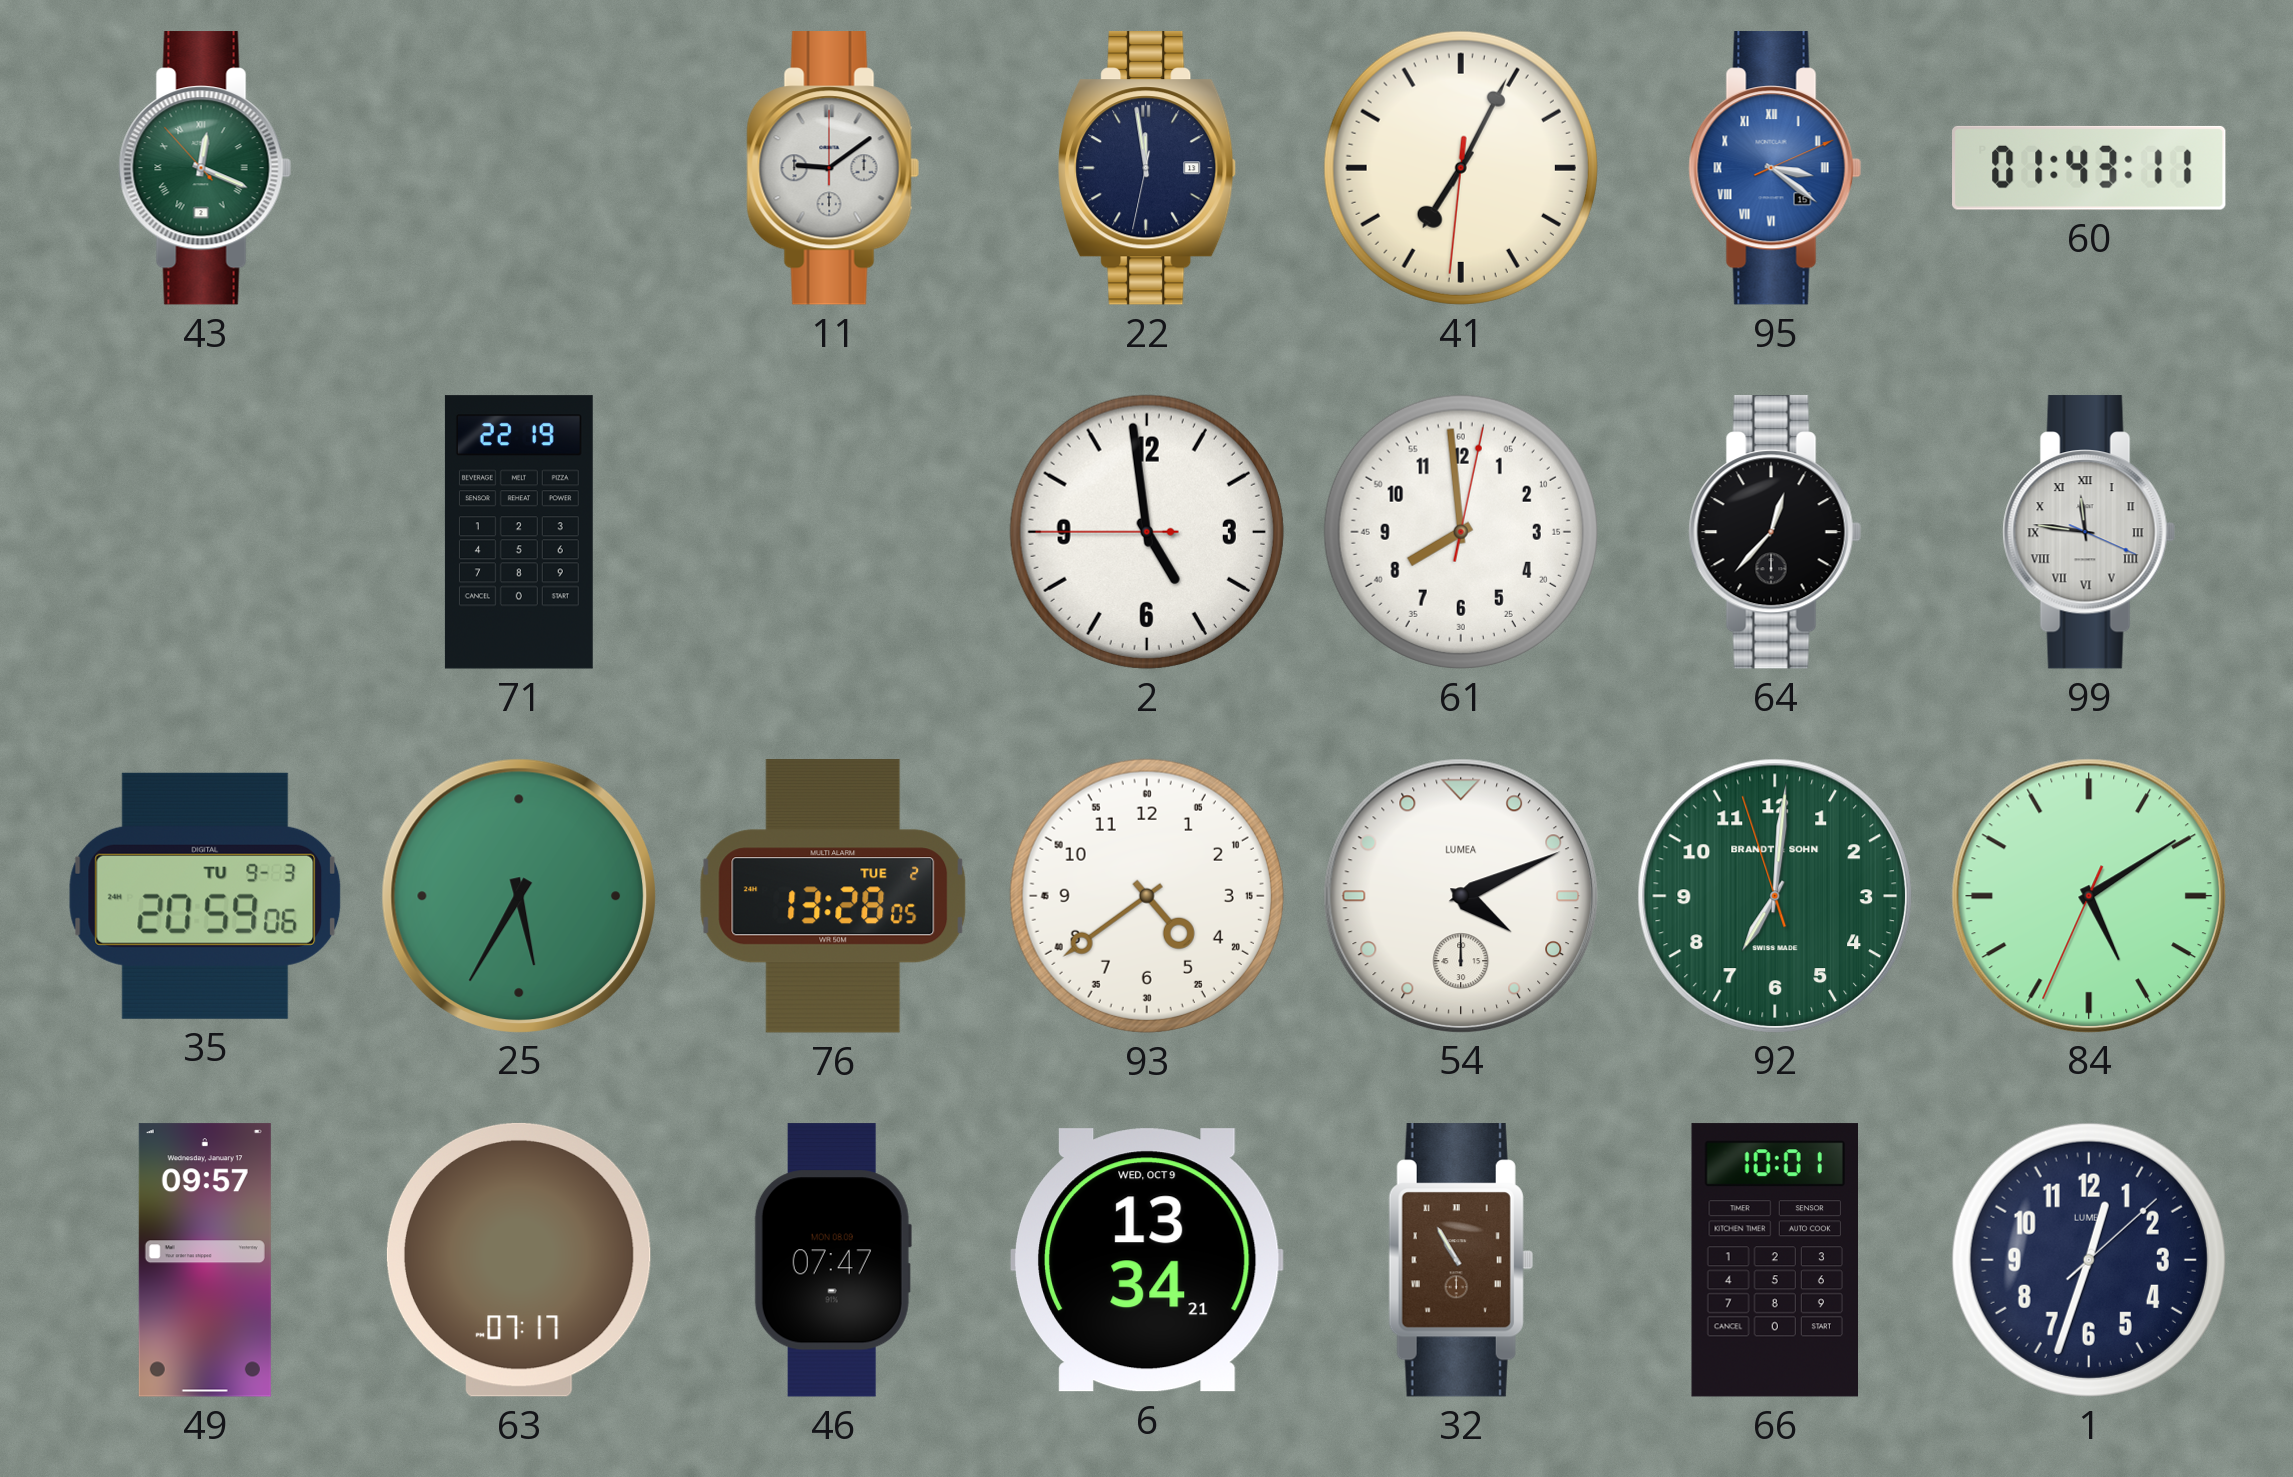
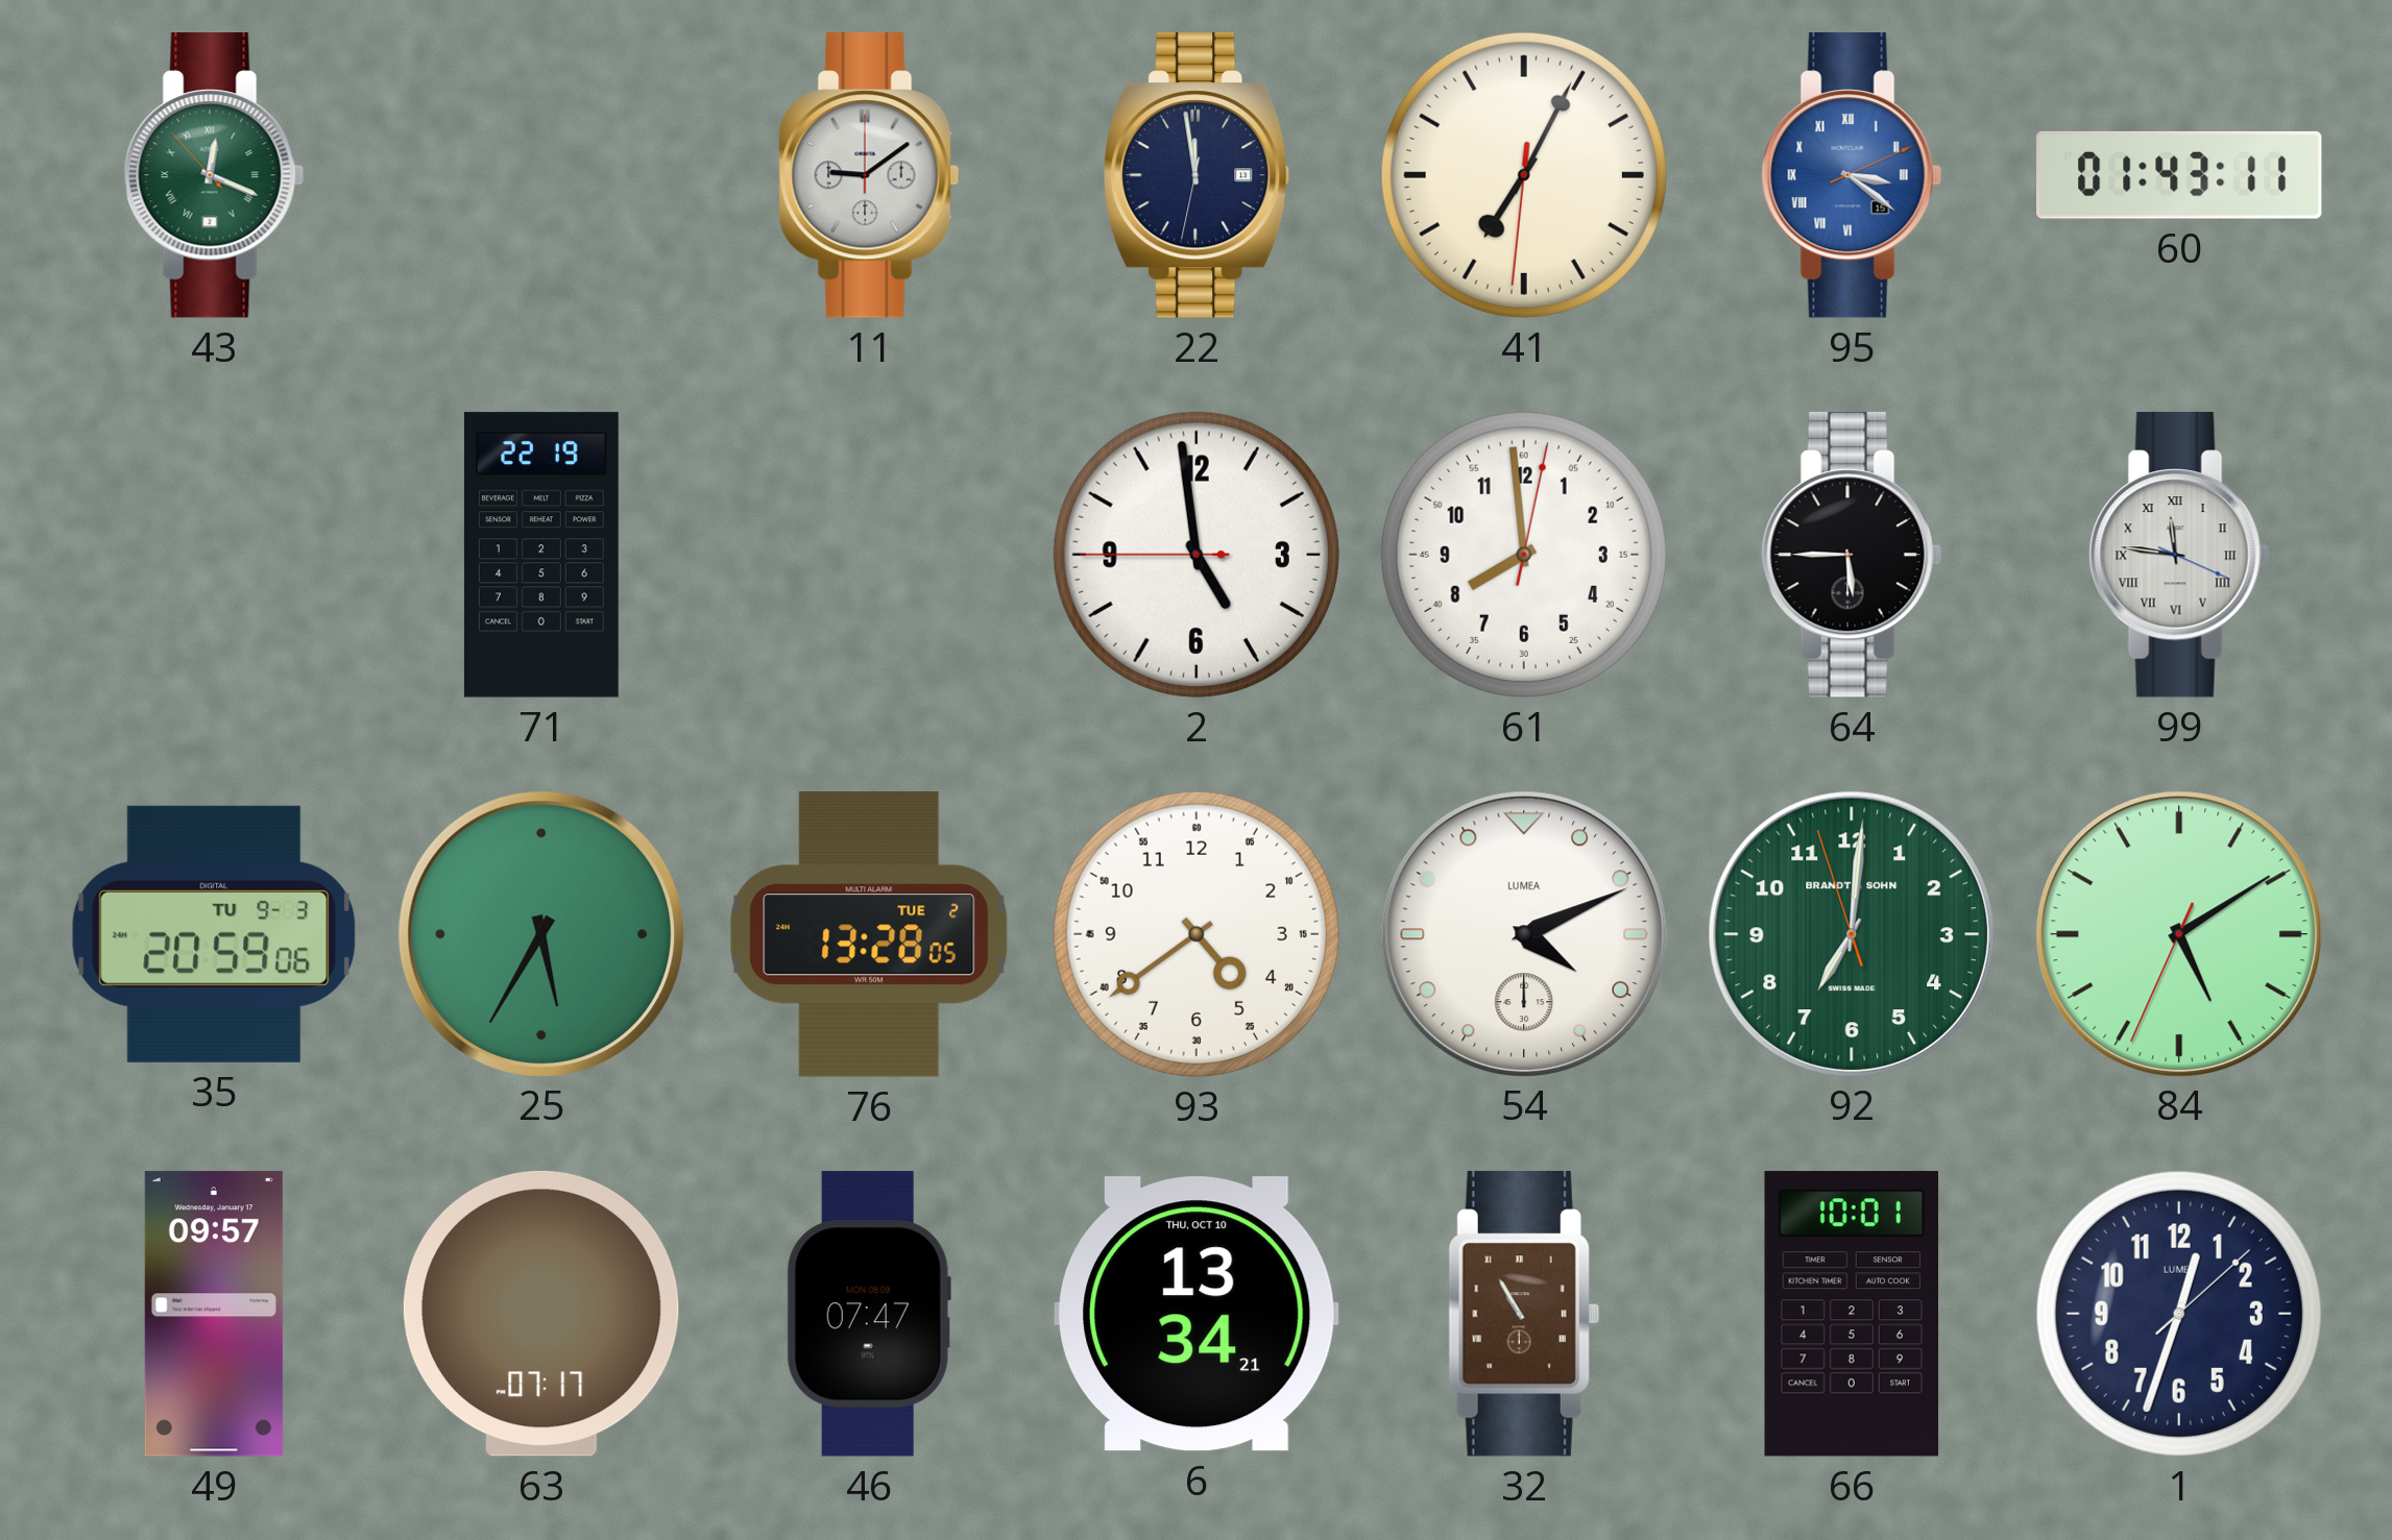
64: 12:37 -> 5:45
6 date: WED, OCT 9 -> THU, OCT 10
